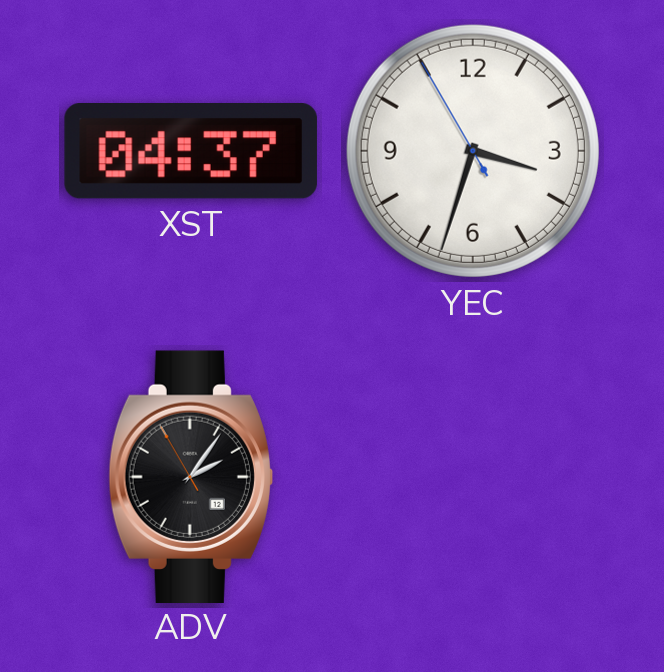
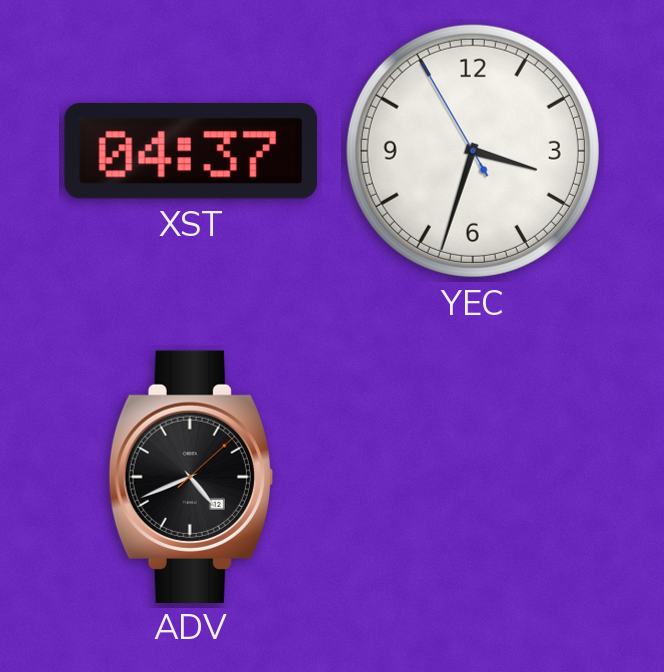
ADV: 2:05 -> 4:41
